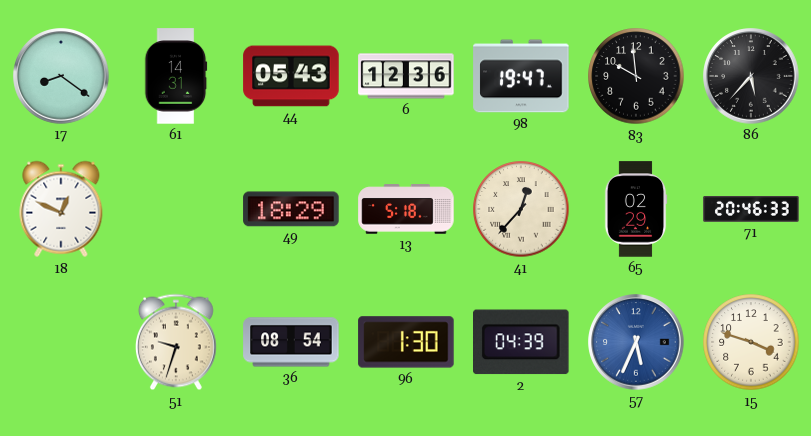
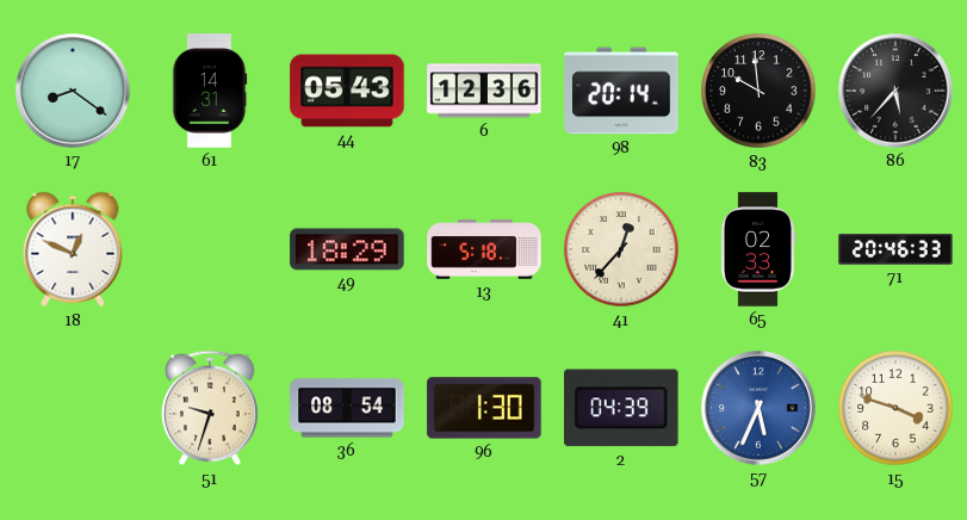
98: 19:47 -> 20:14
65: 02:29 -> 02:33
